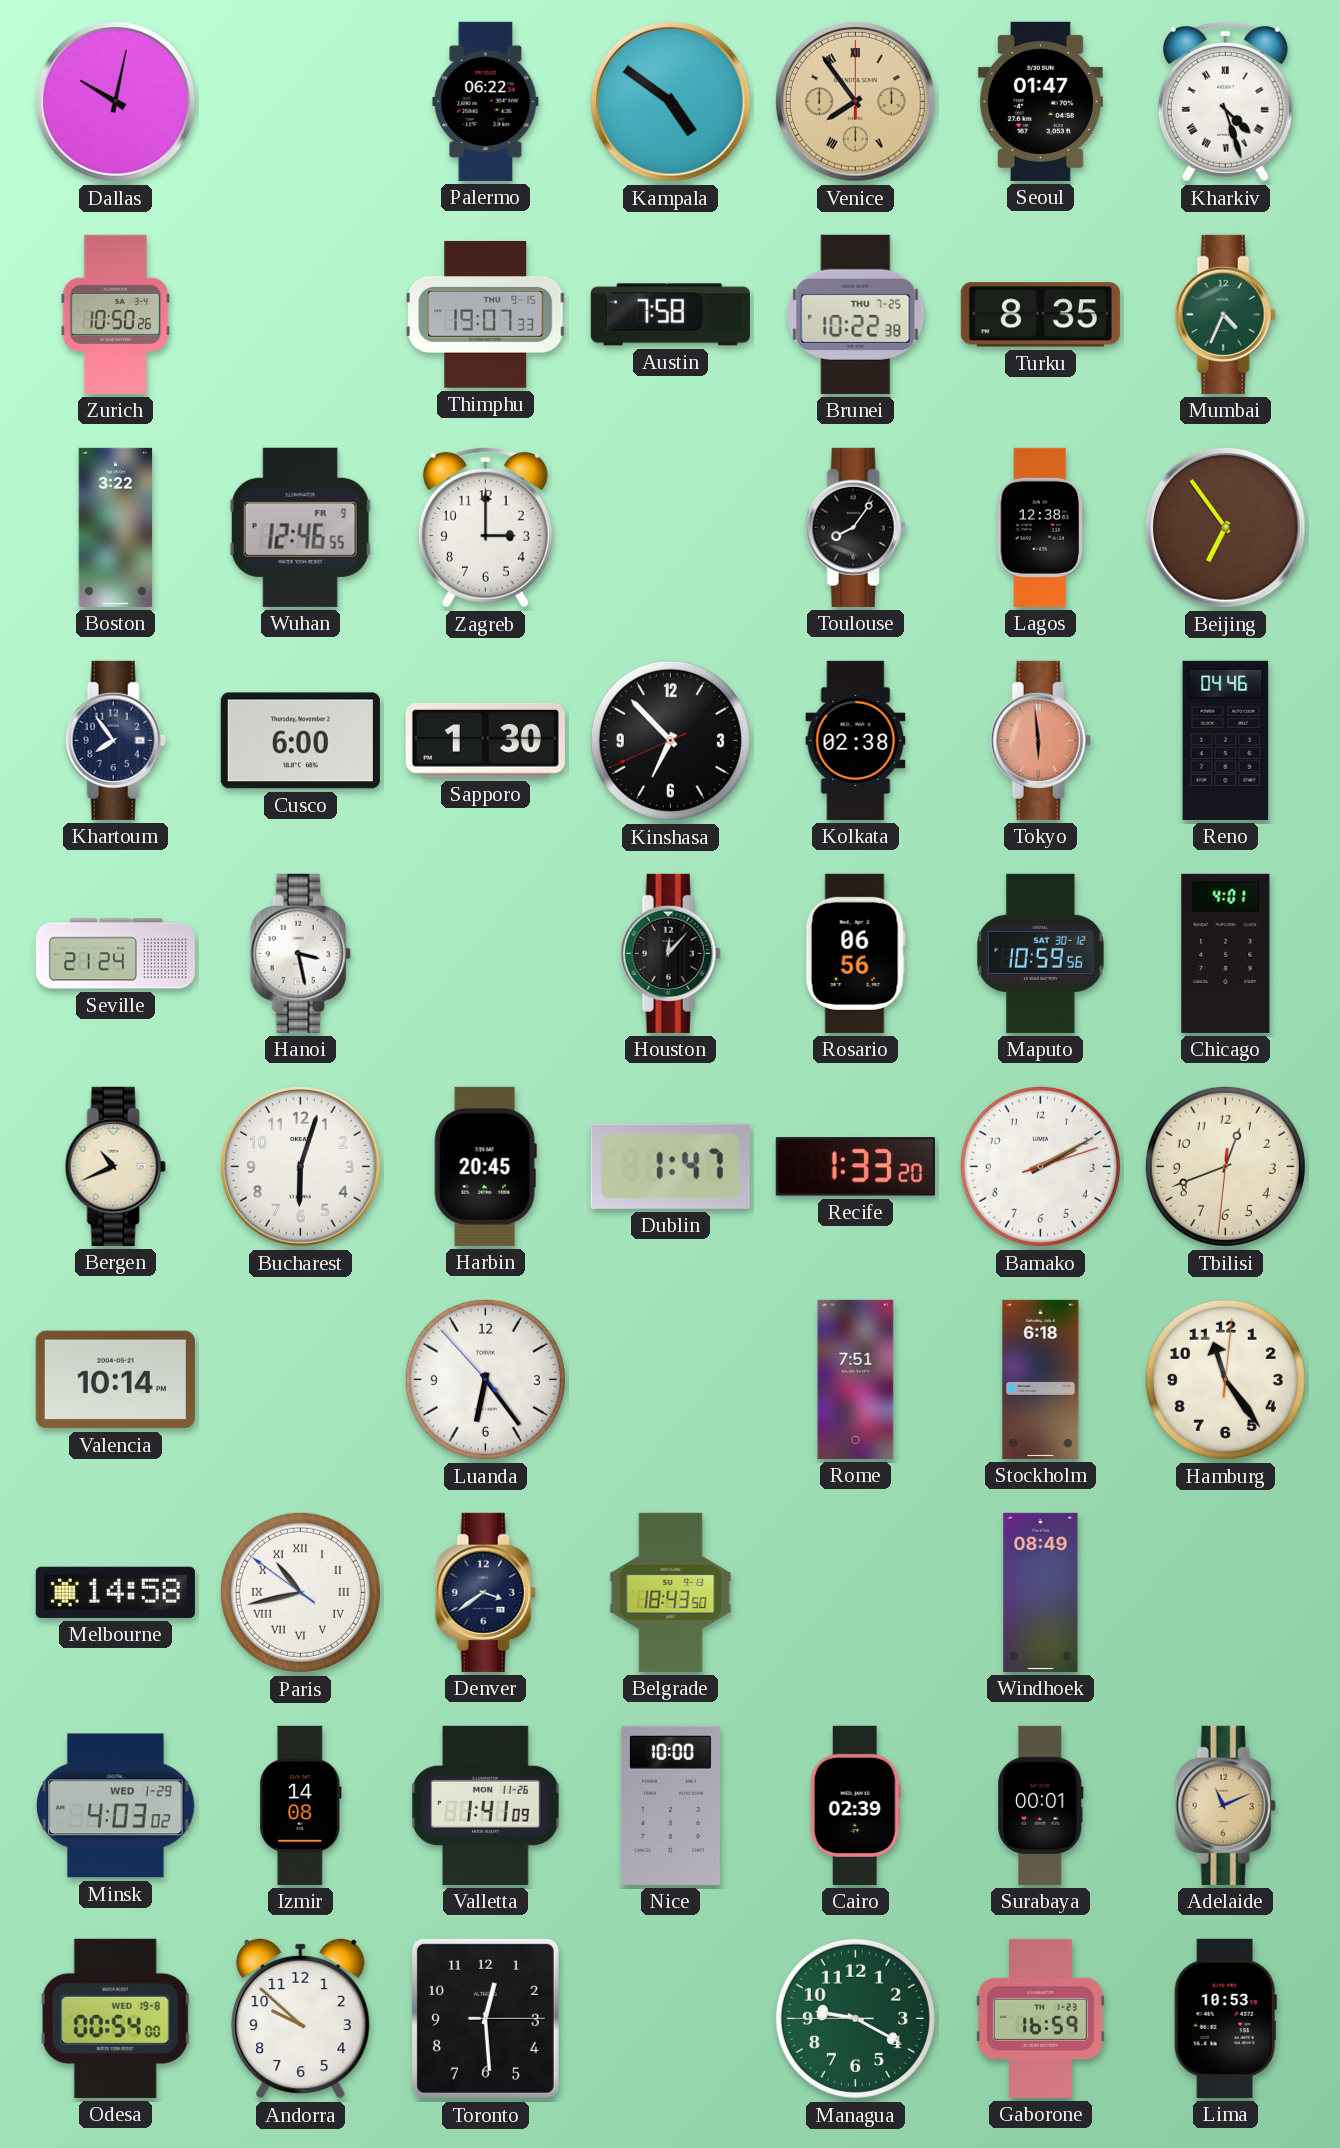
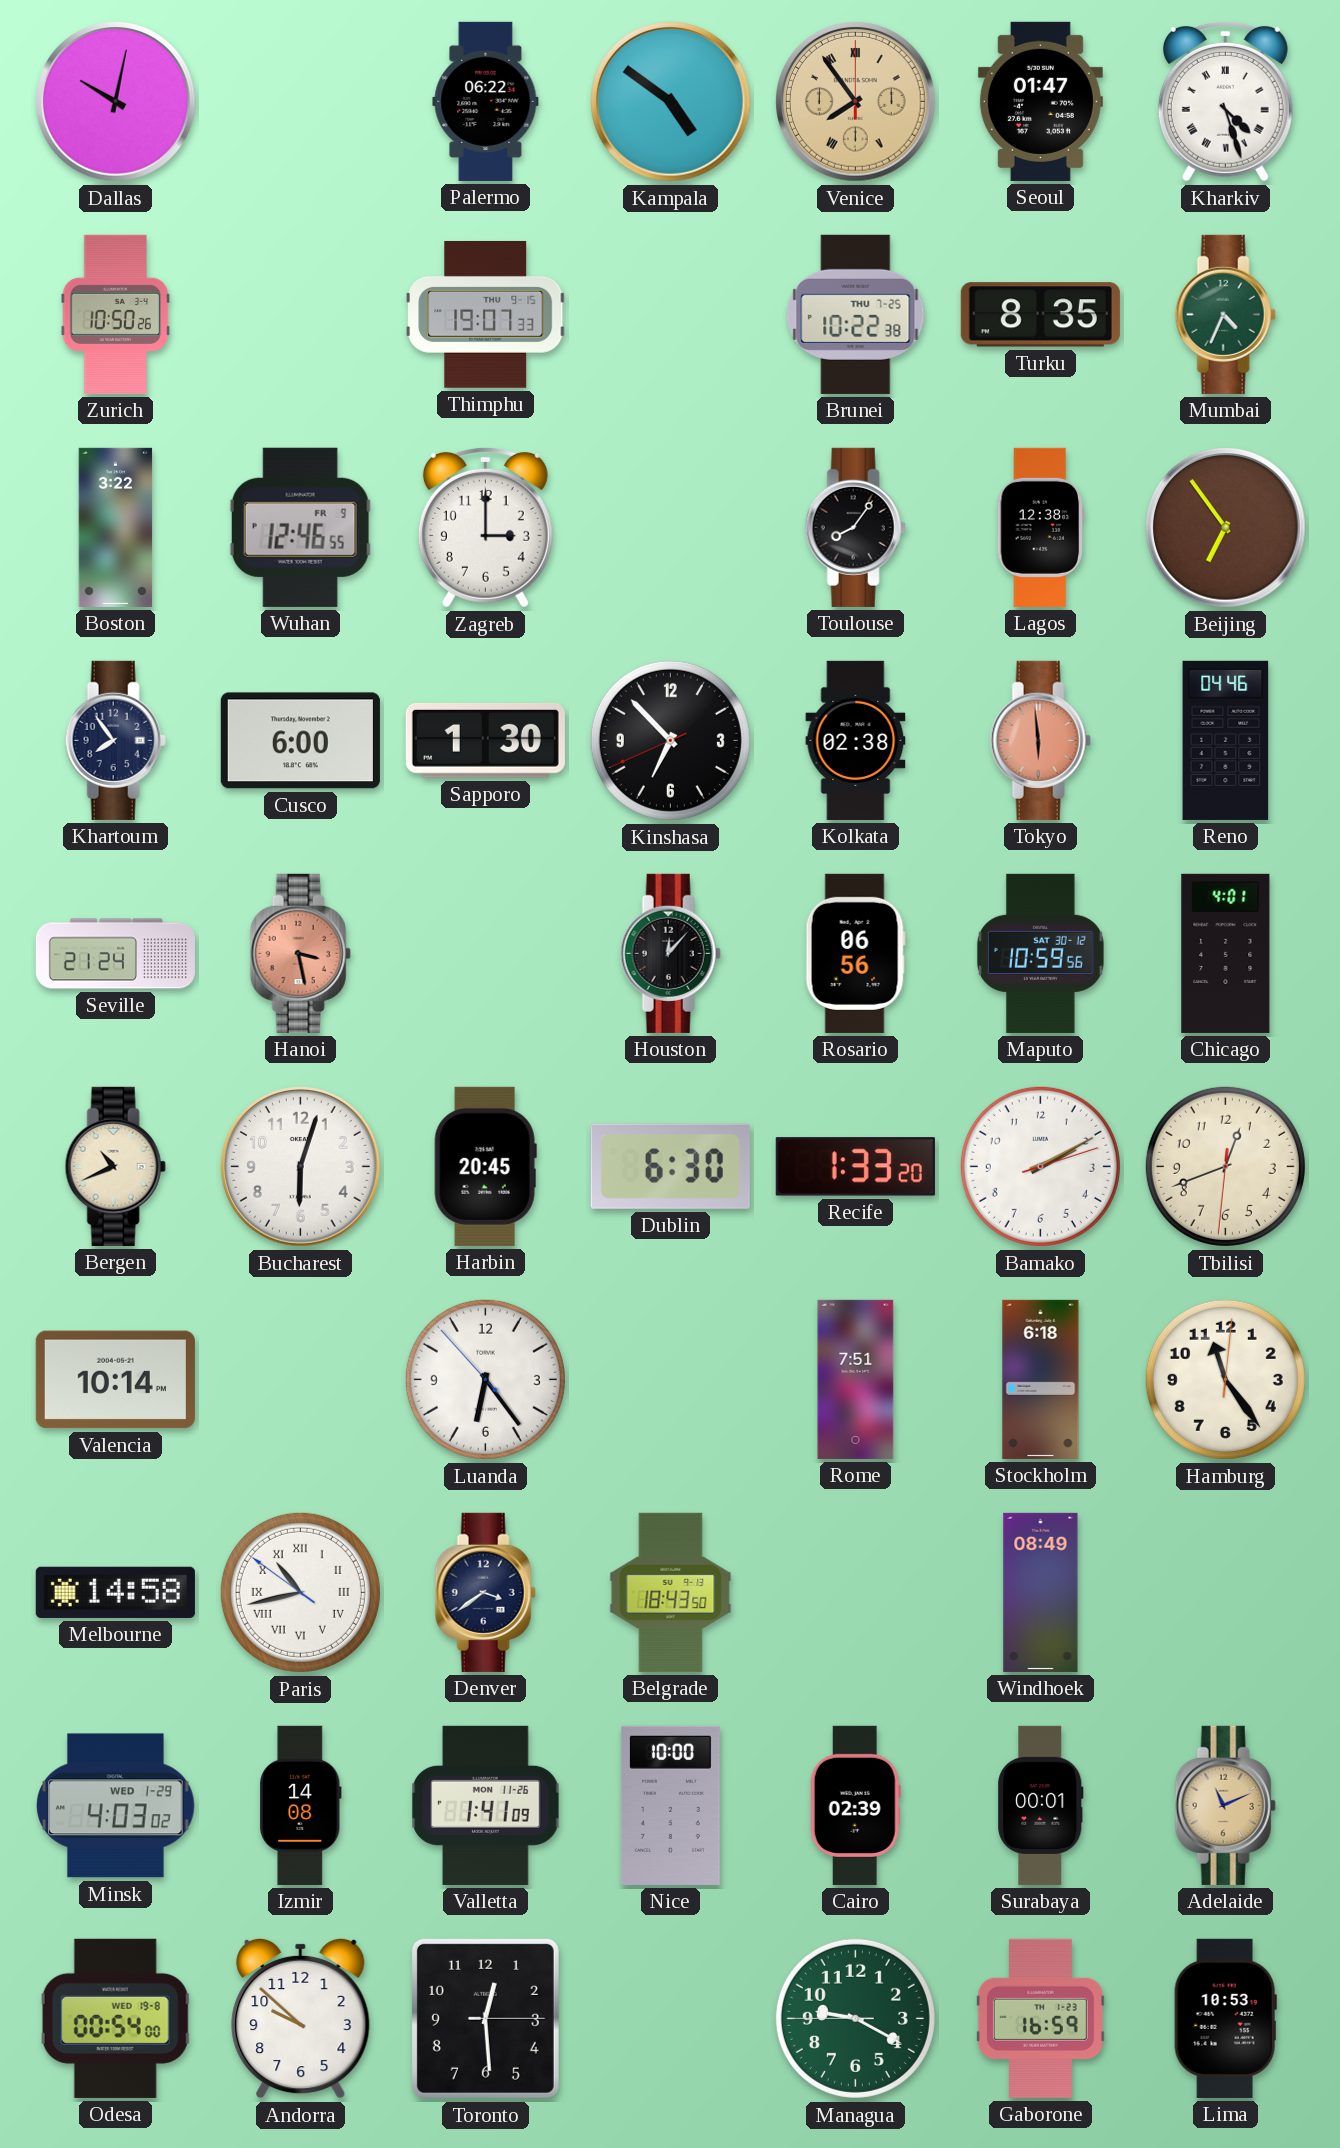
Austin: 7:58 -> none
Hanoi dial: white -> salmon
Dublin: 1:47 -> 6:30
